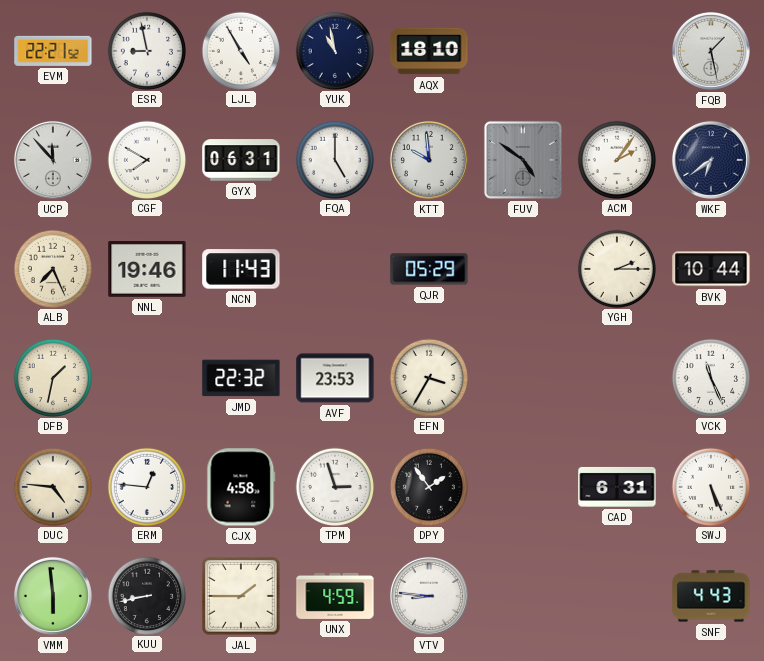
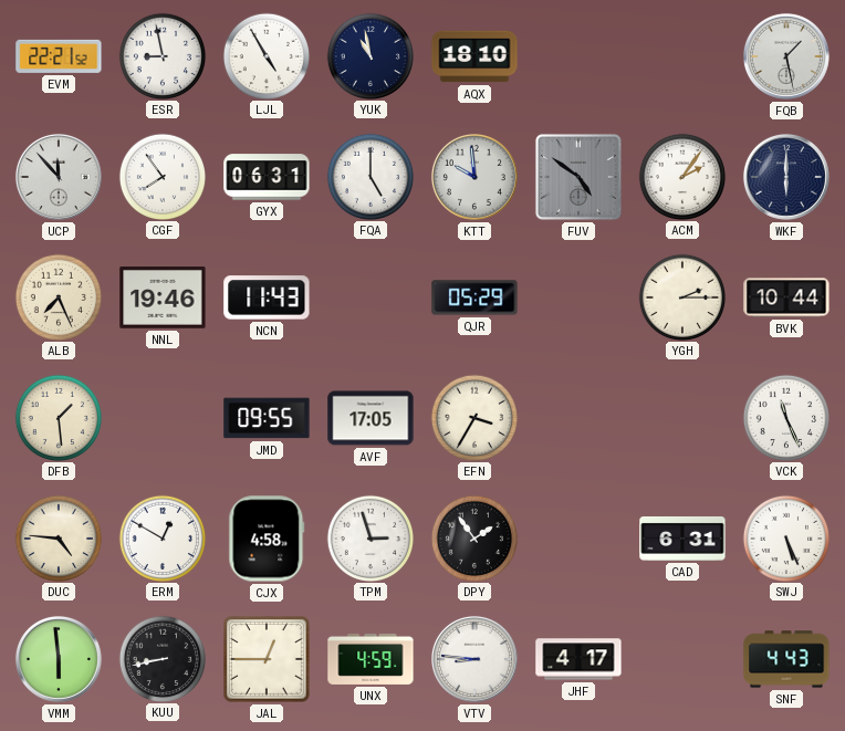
CGF: 7:50 -> 7:54
WKF: 6:39 -> 6:00
DFB: 1:32 -> 1:29
JMD: 22:32 -> 09:55
AVF: 23:53 -> 17:05
ERM: 12:46 -> 12:50
JAL: 1:45 -> 12:45
JHF: none -> 4:17
